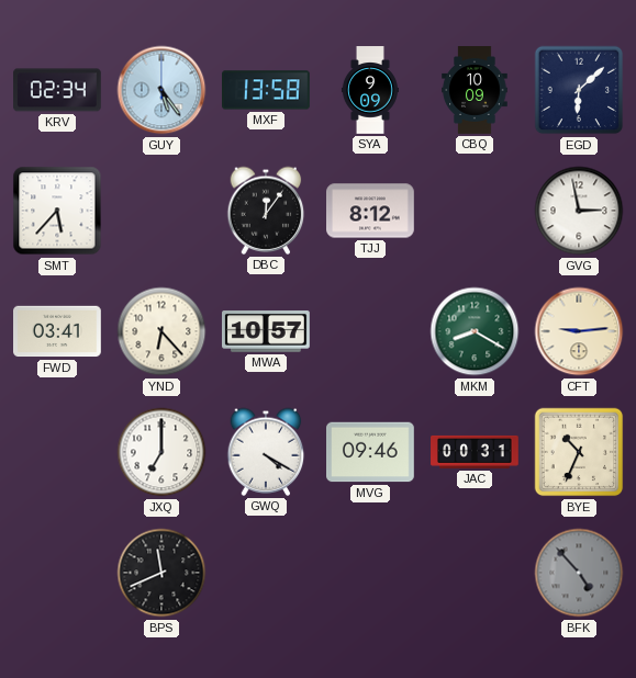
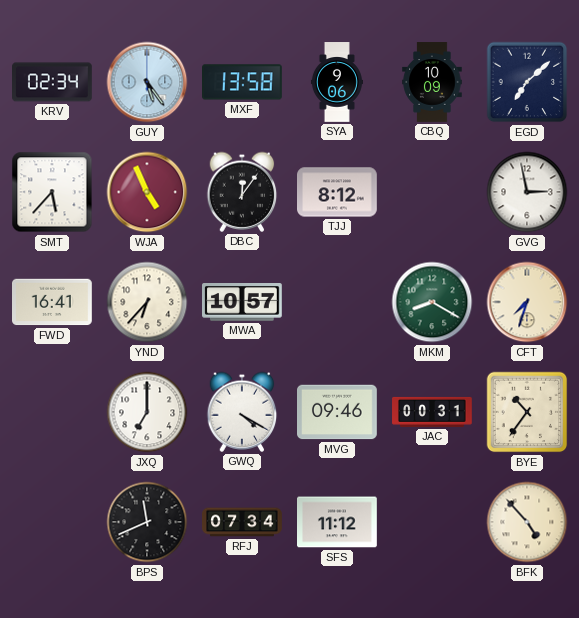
SYA: 9:09 -> 9:06
EGD: 6:08 -> 7:08
WJA: none -> 4:56
FWD: 03:41 -> 16:41
YND: 6:23 -> 6:37
CFT: 9:14 -> 7:33
BYE: 10:34 -> 10:36
RFJ: none -> 07:34
SFS: none -> 11:12
BFK dial: grey -> cream
